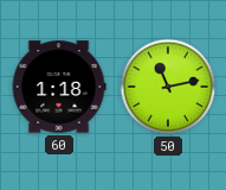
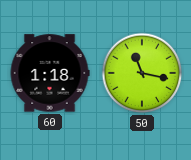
50: 11:13 -> 11:17
